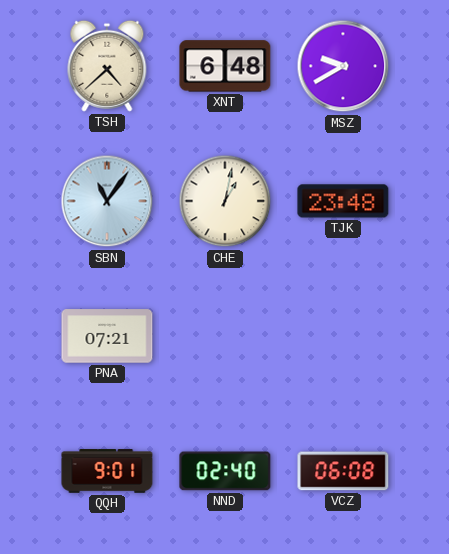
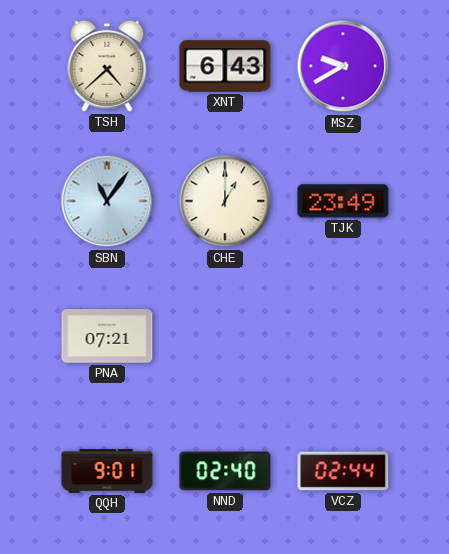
XNT: 6:48 -> 6:43
CHE: 1:02 -> 1:00
TJK: 23:48 -> 23:49
VCZ: 06:08 -> 02:44
